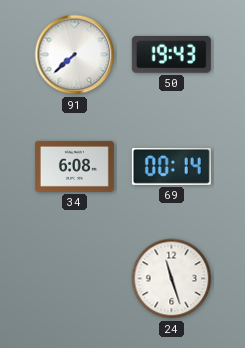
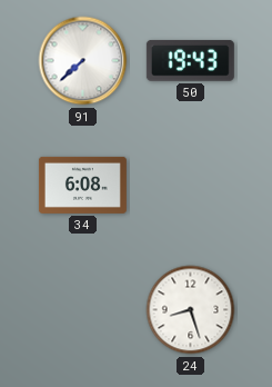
69: 00:14 -> none
24: 11:27 -> 8:27
